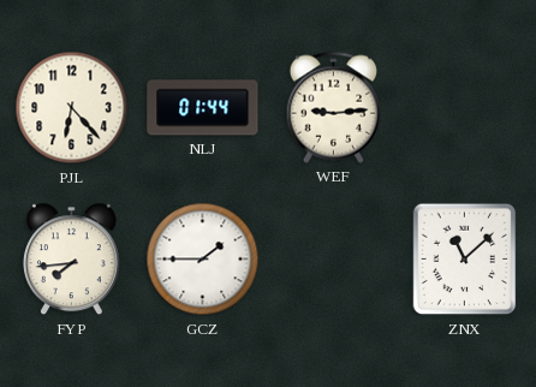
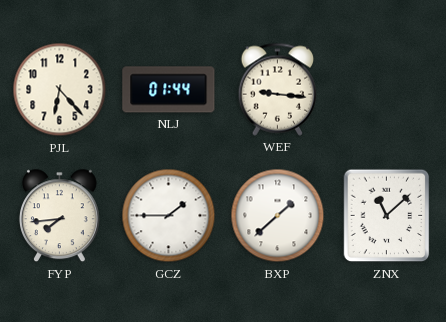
WEF: 9:14 -> 9:16
BXP: none -> 1:38
